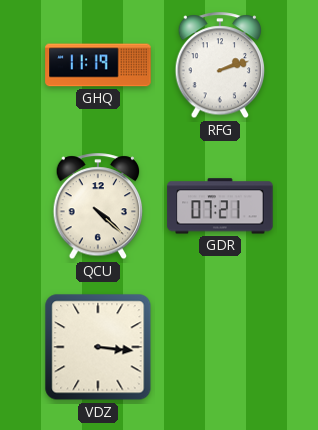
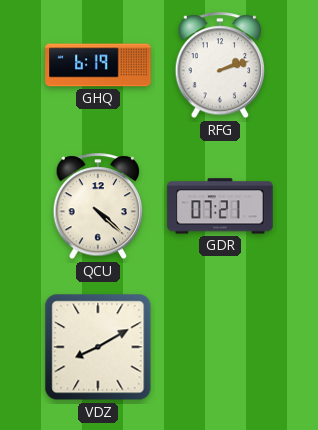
GHQ: 11:19 -> 6:19
VDZ: 3:16 -> 8:10
